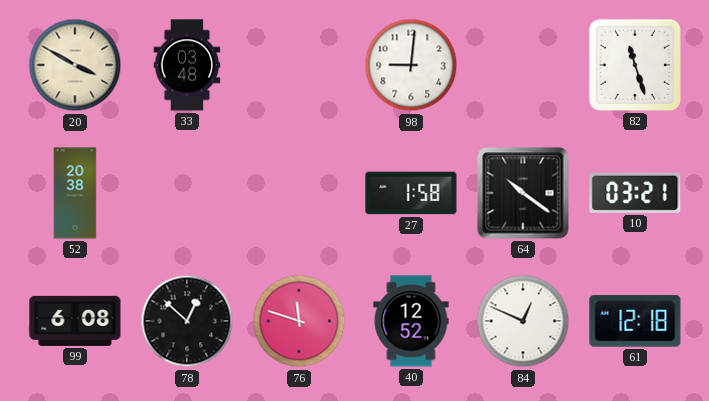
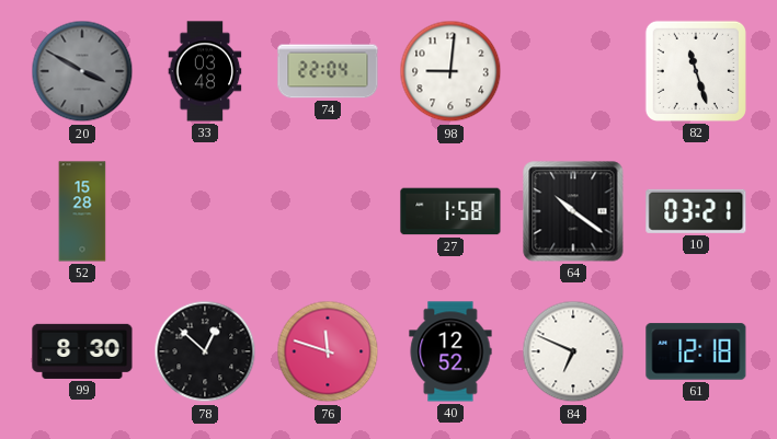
20 dial: cream -> grey
74: none -> 22:04
52: 20:38 -> 15:28
99: 6:08 -> 8:30
84: 12:49 -> 6:49
